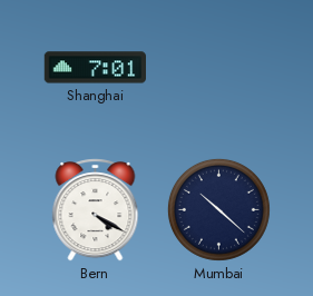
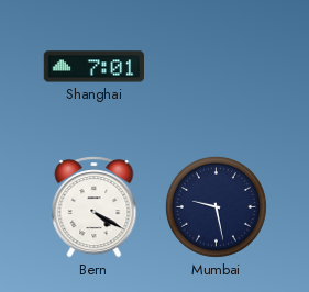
Mumbai: 10:22 -> 9:28
